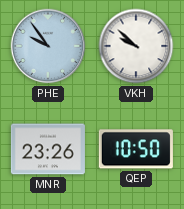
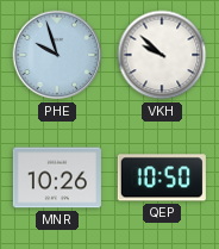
PHE: 9:54 -> 9:57
MNR: 23:26 -> 10:26
